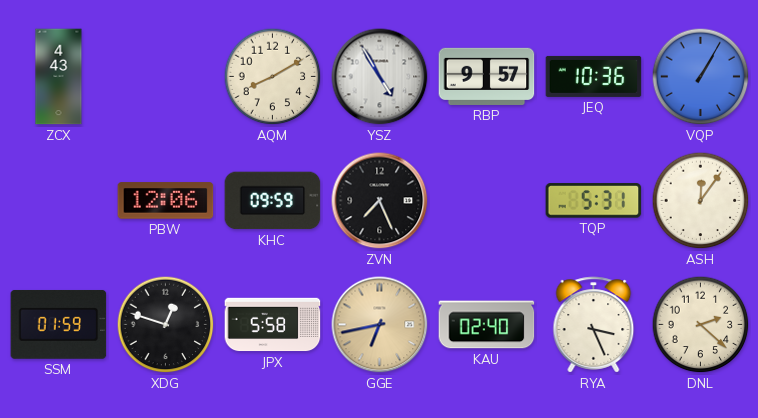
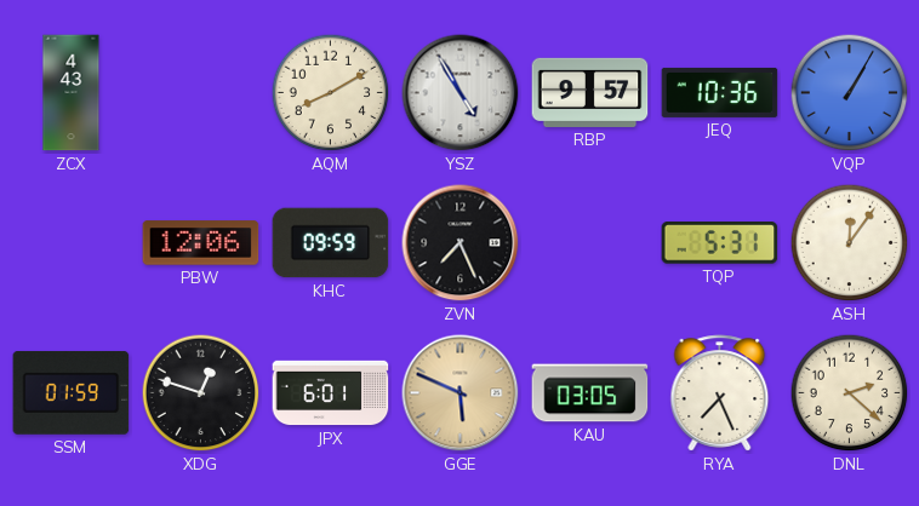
JPX: 5:58 -> 6:01
GGE: 6:43 -> 5:49
KAU: 02:40 -> 03:05
RYA: 3:26 -> 7:26
